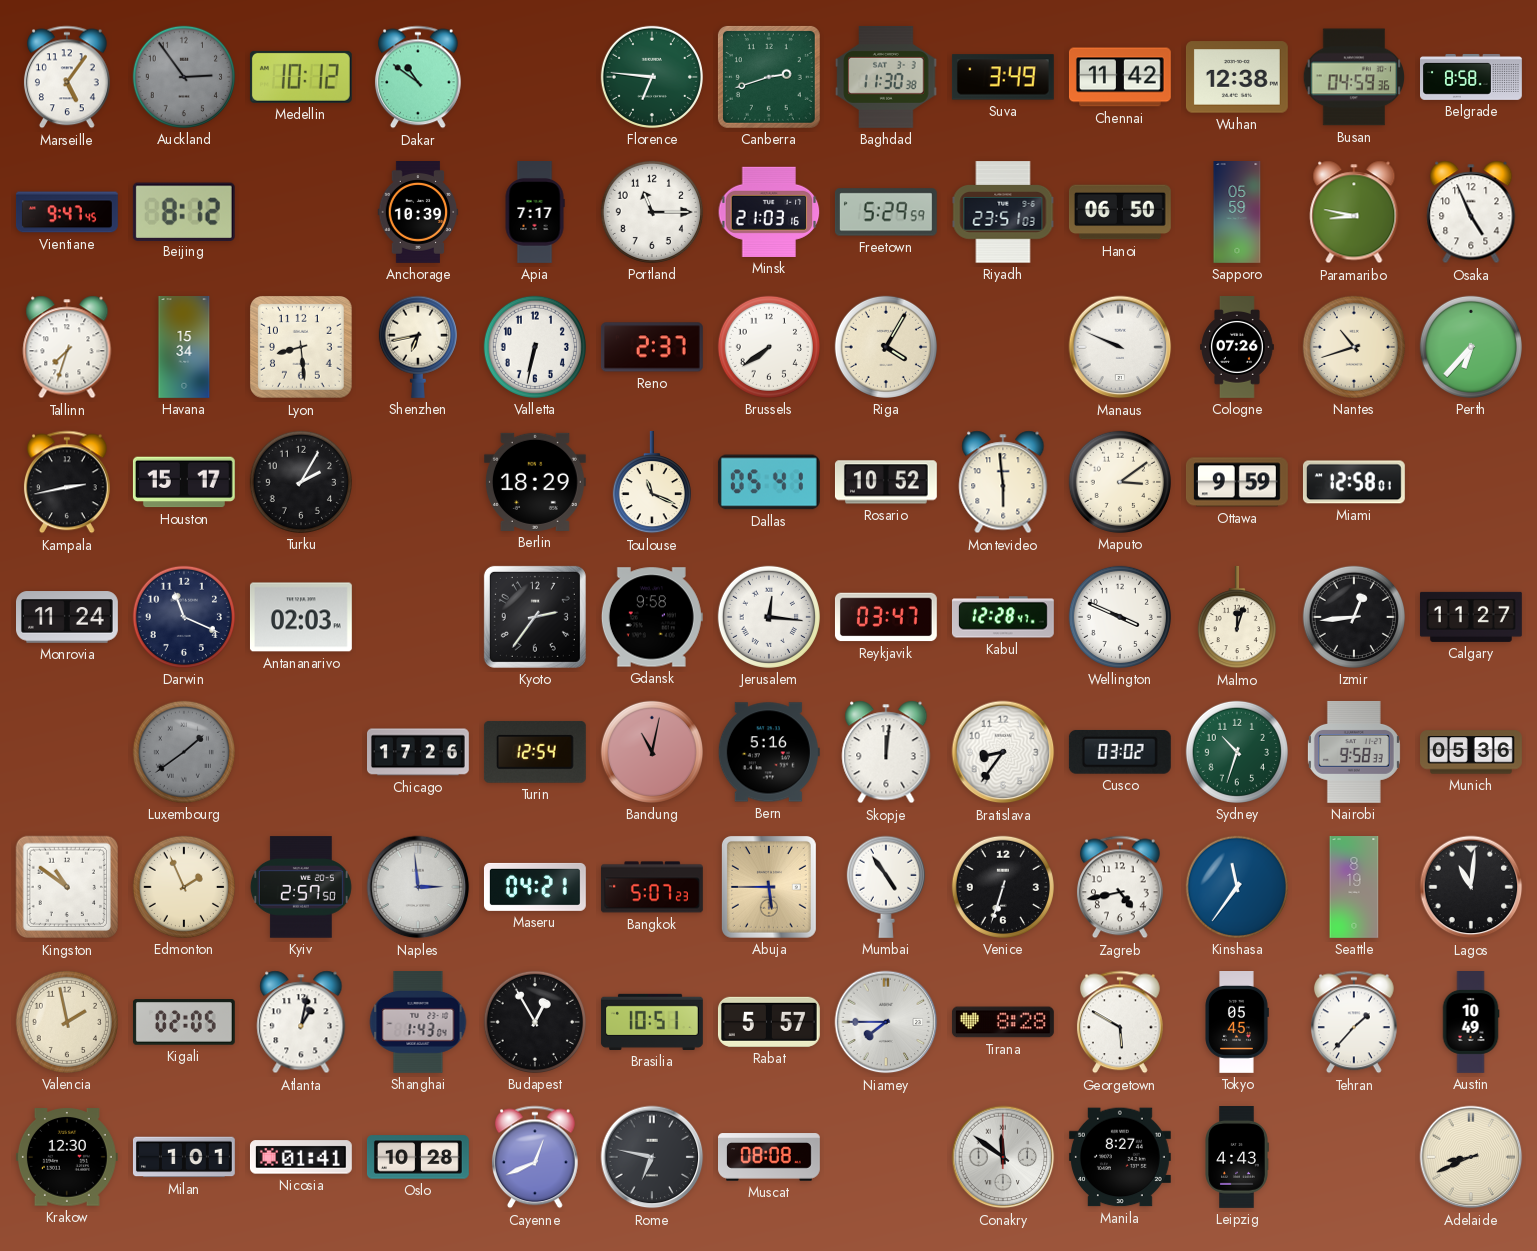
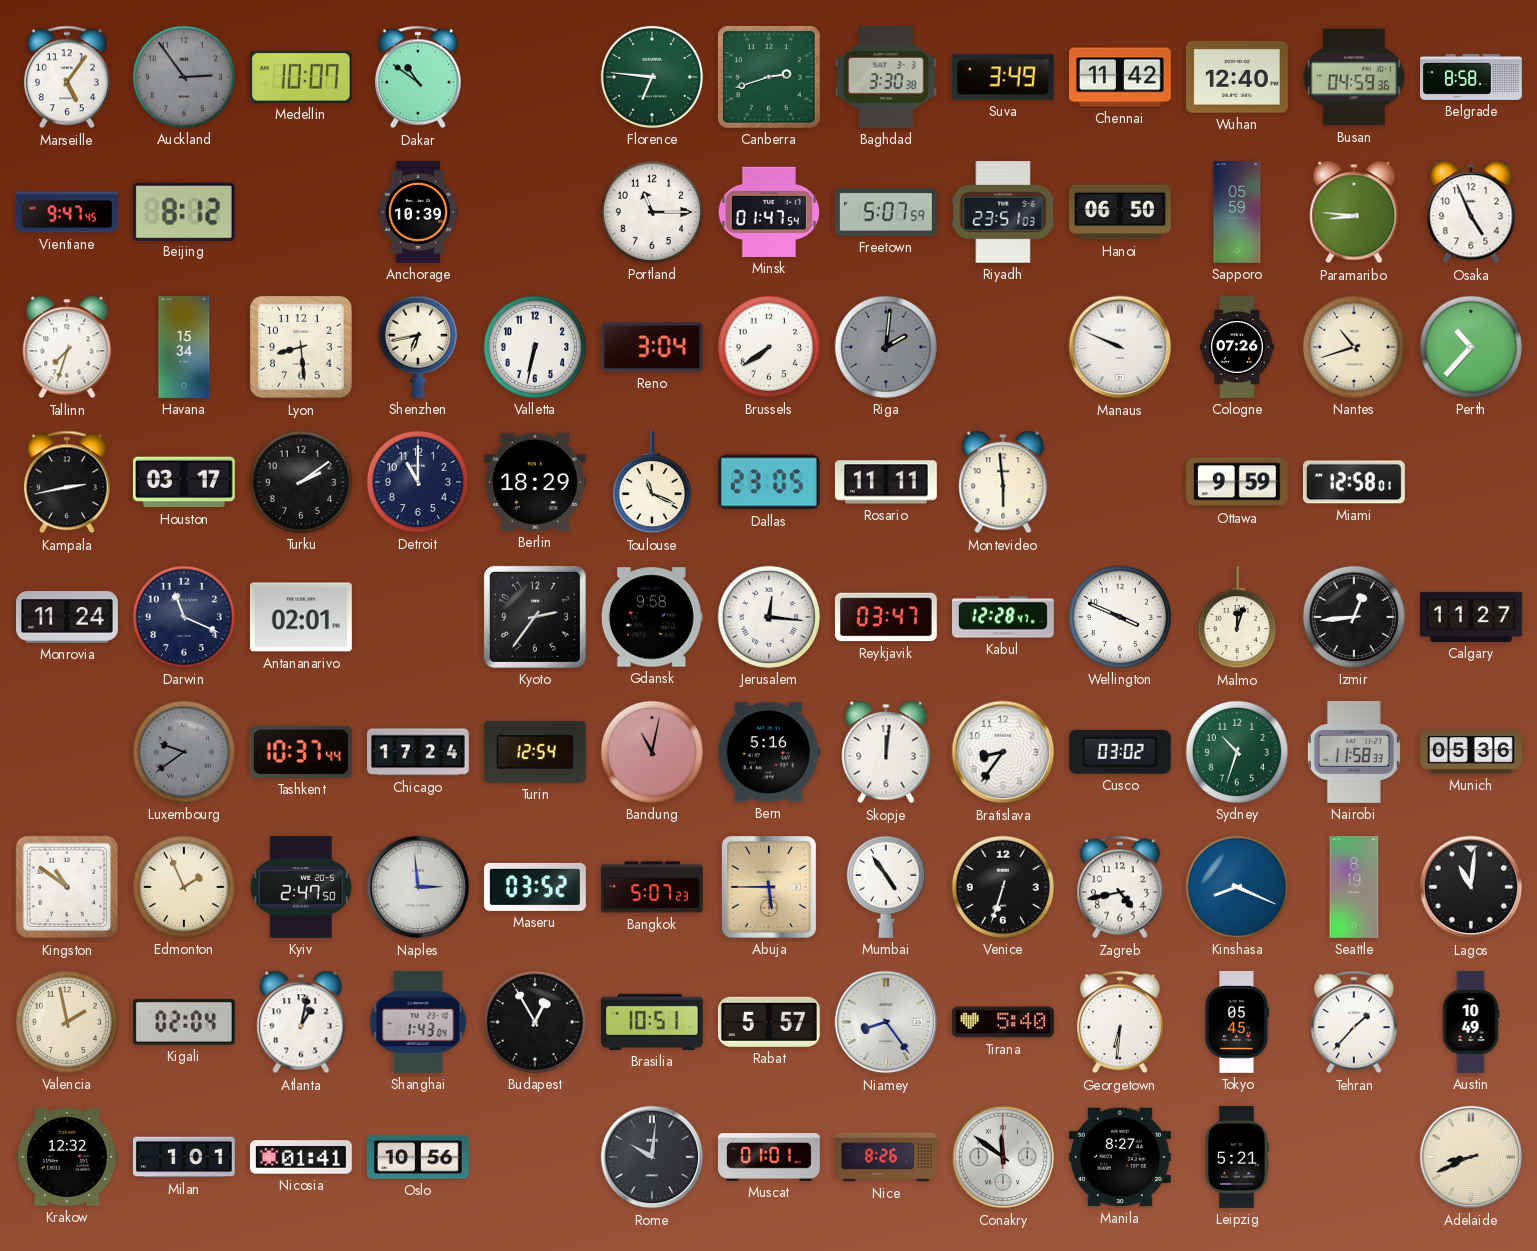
Medellin: 10:12 -> 10:07
Baghdad: 11:30 -> 3:30
Wuhan: 12:38 -> 12:40
Apia: 7:17 -> none
Minsk: 21:03 -> 01:47
Freetown: 5:29 -> 5:07
Paramaribo: 8:47 -> 8:46
Reno: 2:37 -> 3:04
Riga: 4:05 -> 2:01
Riga dial: cream -> grey
Perth: 6:37 -> 10:37
Houston: 15:17 -> 03:17
Turku: 2:05 -> 2:09
Detroit: none -> 11:00
Dallas: 05:41 -> 23:05
Rosario: 10:52 -> 11:11
Maputo: 3:09 -> none
Antananarivo: 02:03 -> 02:01
Luxembourg: 1:39 -> 9:39
Tashkent: none -> 10:37
Chicago: 17:26 -> 17:24
Nairobi: 9:58 -> 11:58
Kyiv: 2:57 -> 2:47
Maseru: 04:21 -> 03:52
Kinshasa: 11:36 -> 8:19
Kigali: 02:05 -> 02:04
Niamey: 7:45 -> 8:24
Tirana: 8:28 -> 5:40
Georgetown: 5:50 -> 6:31
Krakow: 12:30 -> 12:32
Oslo: 10:28 -> 10:56
Cayenne: 12:41 -> none
Rome: 6:47 -> 10:01
Muscat: 08:08 -> 01:01
Nice: none -> 8:26
Leipzig: 4:43 -> 5:21
